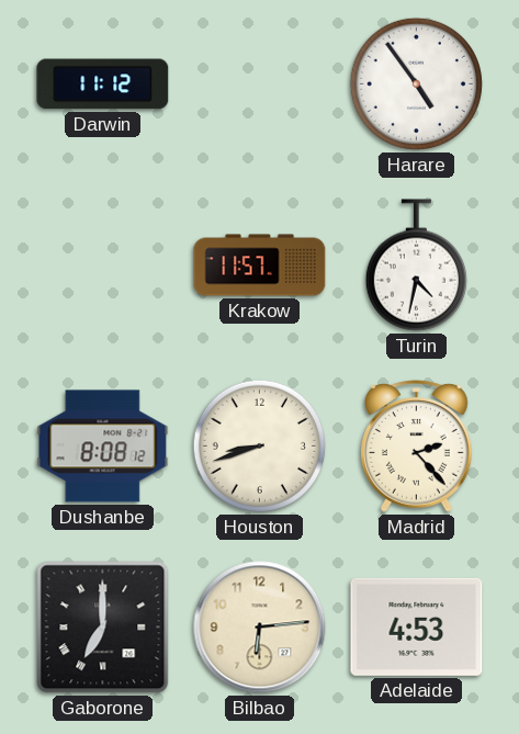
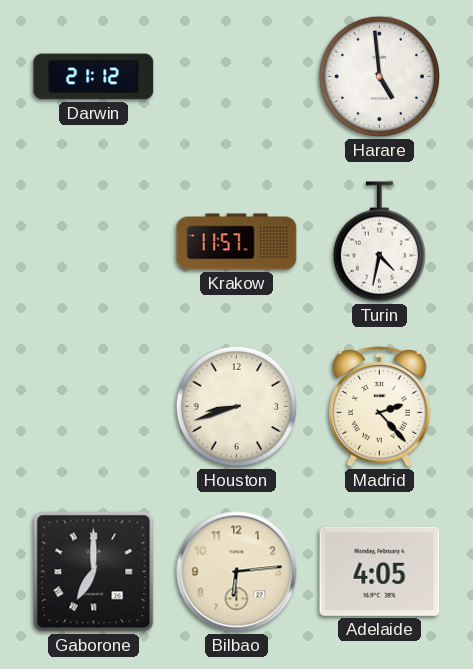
Darwin: 11:12 -> 21:12
Harare: 4:54 -> 4:59
Dushanbe: 8:08 -> none
Adelaide: 4:53 -> 4:05
